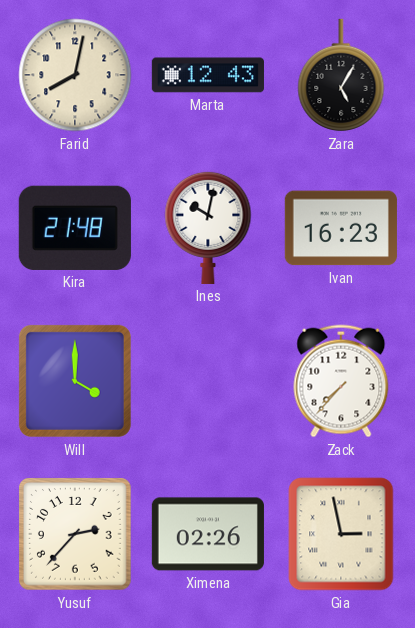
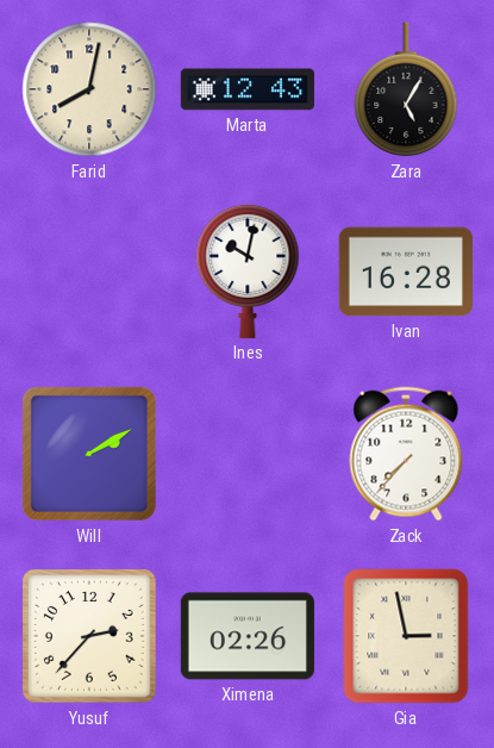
Kira: 21:48 -> none
Ivan: 16:23 -> 16:28
Will: 4:00 -> 2:10
